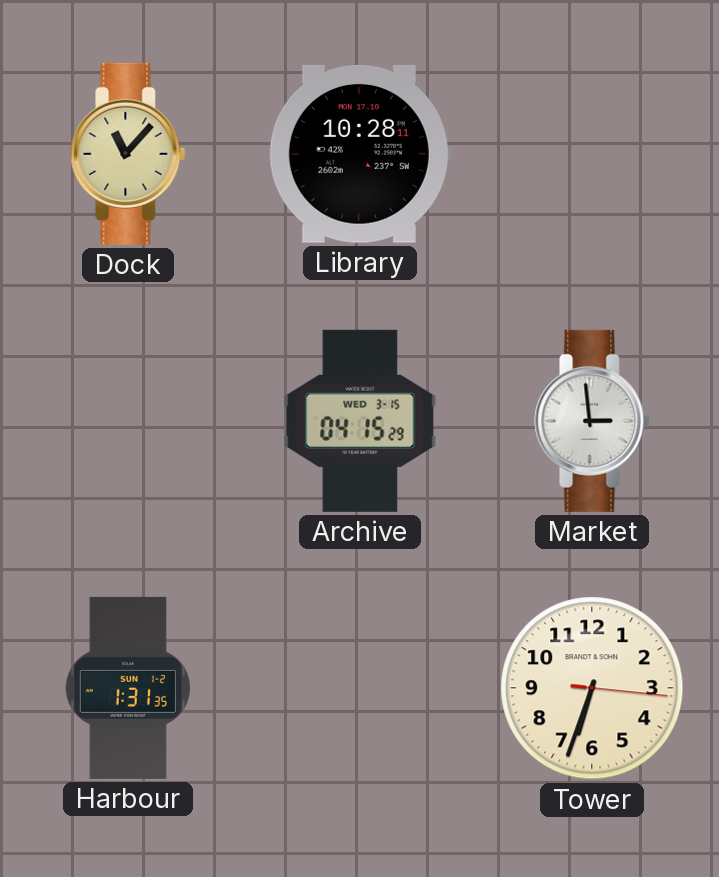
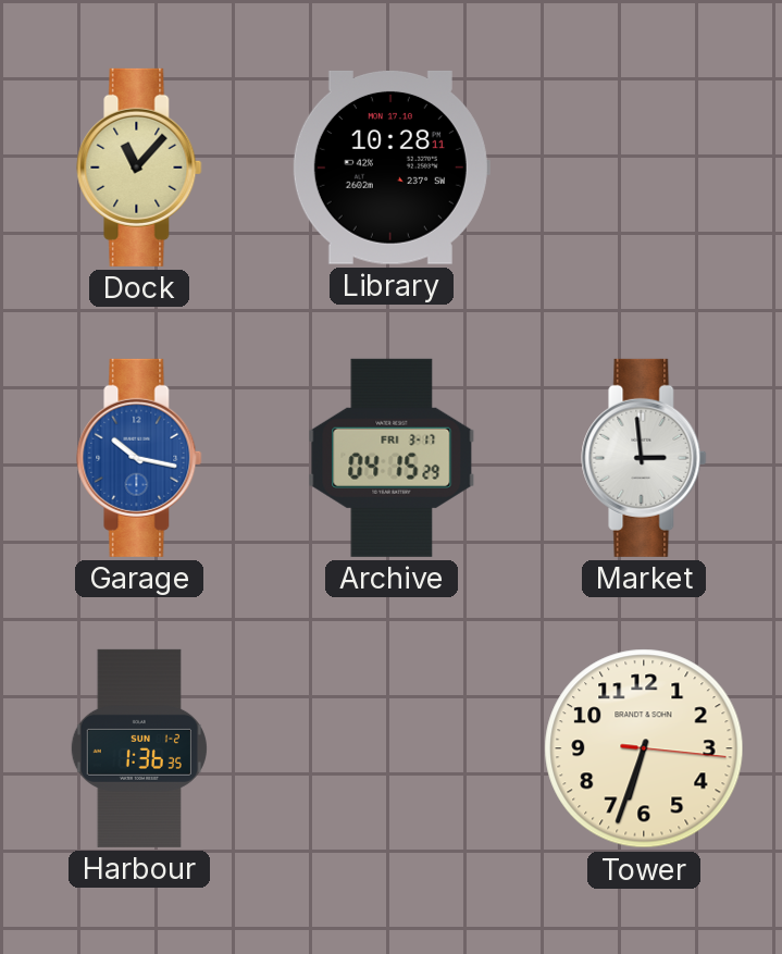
Garage: none -> 10:17
Archive date: WED 3-15 -> FRI 3-17
Harbour: 1:31 -> 1:36
